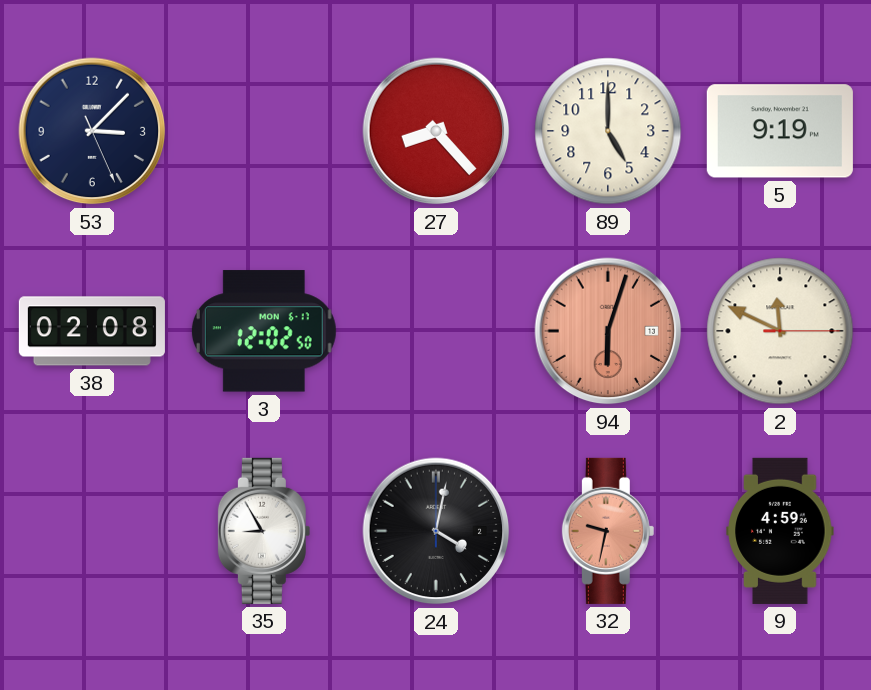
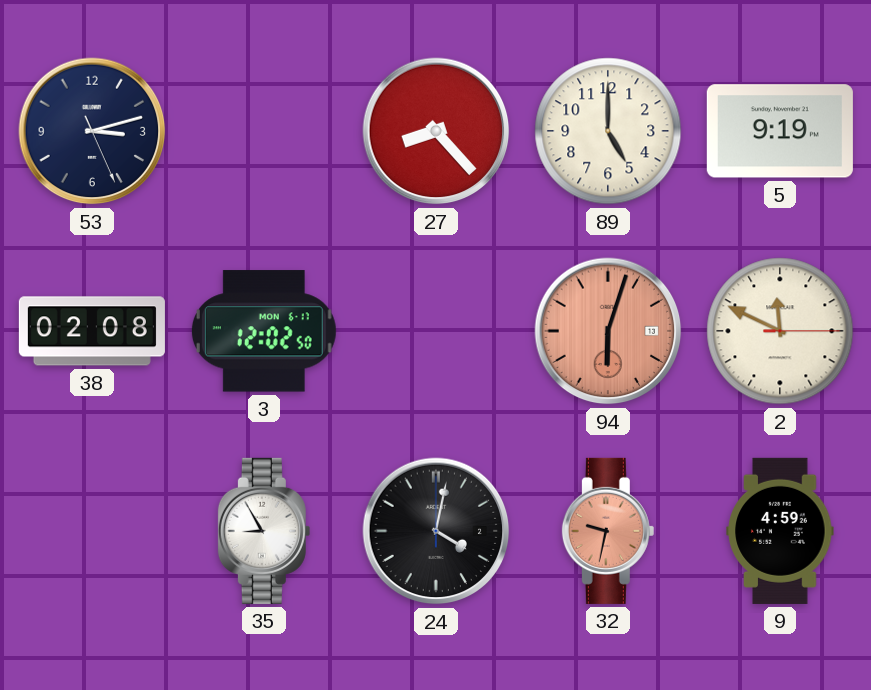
53: 3:07 -> 3:12
